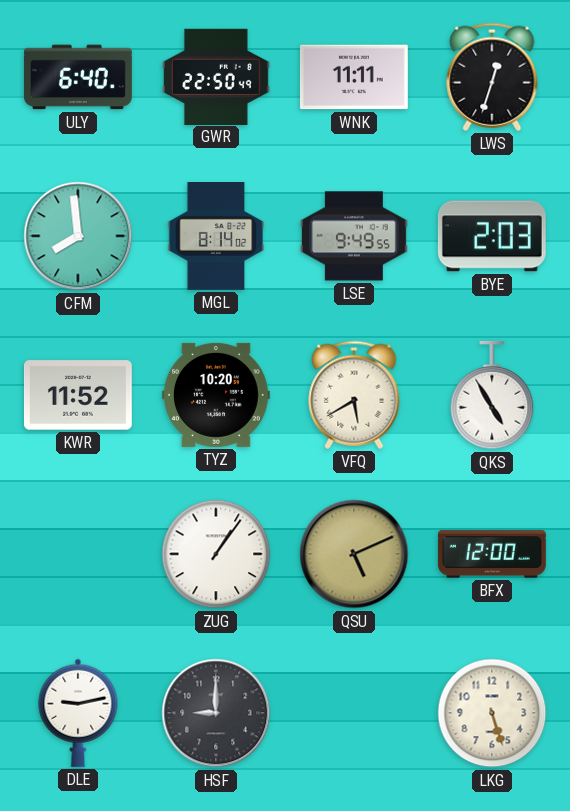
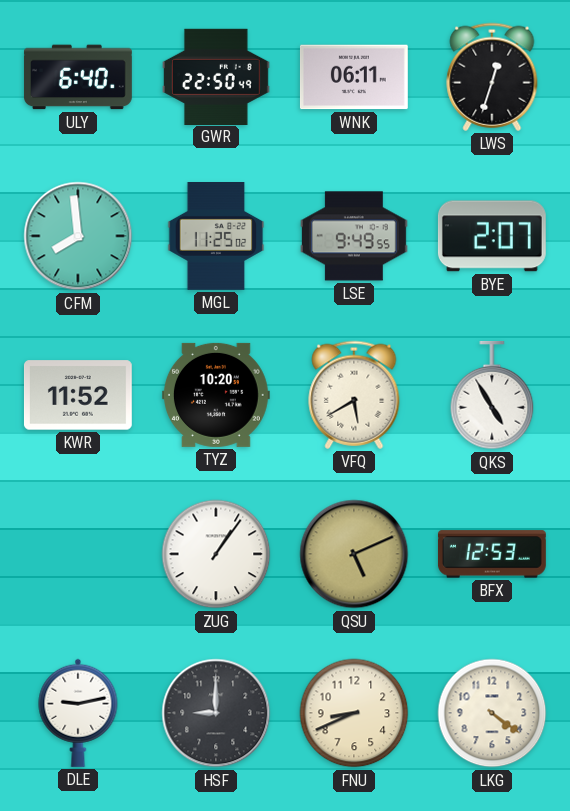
WNK: 11:11 -> 06:11
MGL: 8:14 -> 11:25
BYE: 2:03 -> 2:07
BFX: 12:00 -> 12:53
FNU: none -> 8:41
LKG: 5:27 -> 4:21
